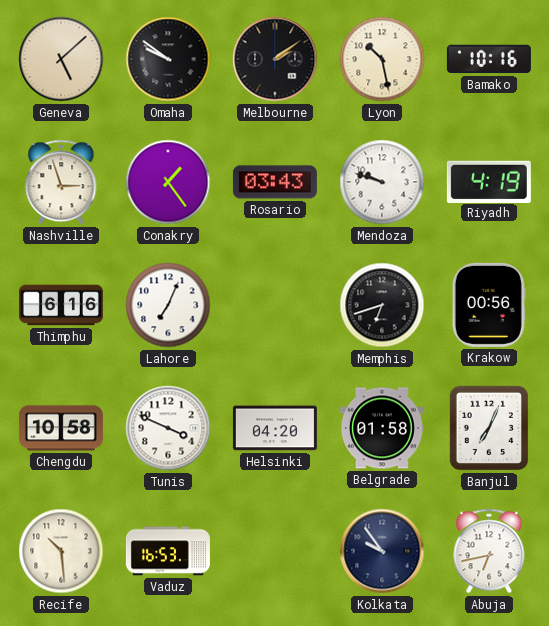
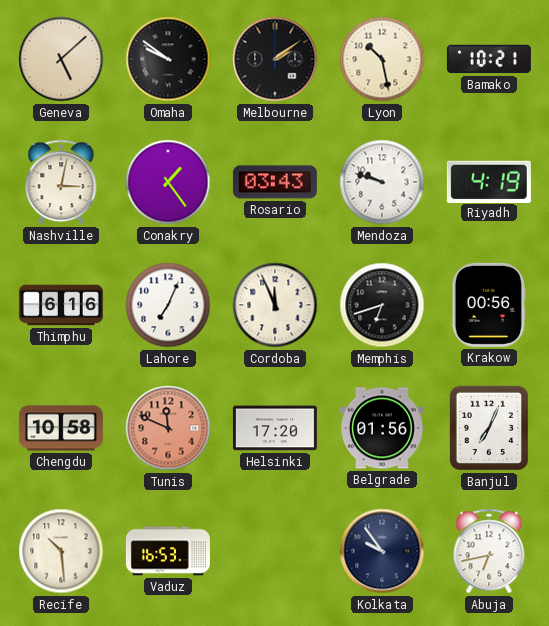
Bamako: 10:16 -> 10:21
Nashville: 2:57 -> 3:02
Cordoba: none -> 11:56
Tunis: 3:49 -> 11:49
Tunis dial: white -> salmon
Helsinki: 04:20 -> 17:20
Belgrade: 01:58 -> 01:56
